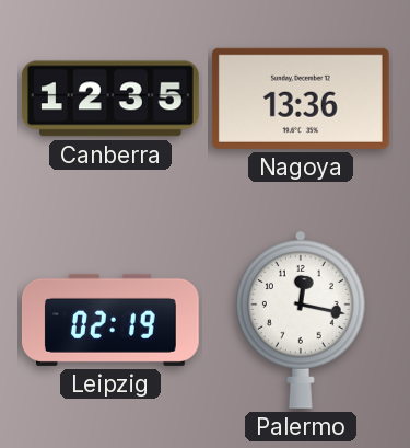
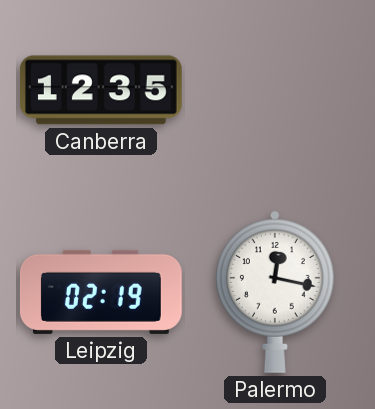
Nagoya: 13:36 -> none
